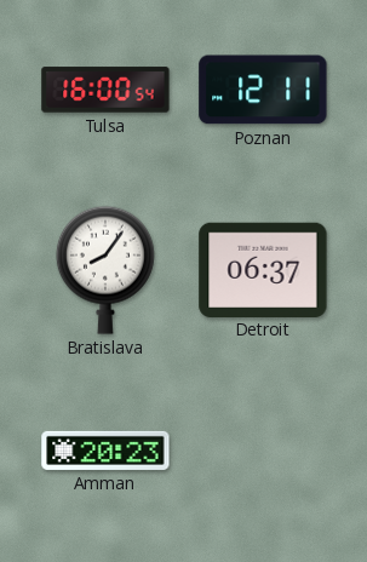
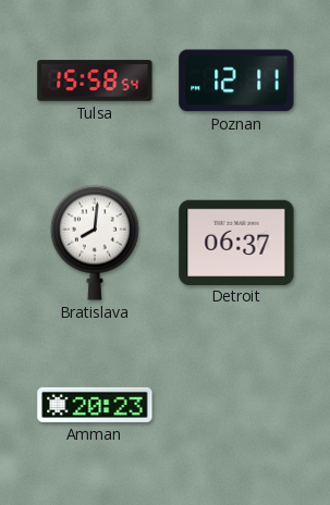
Tulsa: 16:00 -> 15:58
Bratislava: 8:06 -> 8:01
